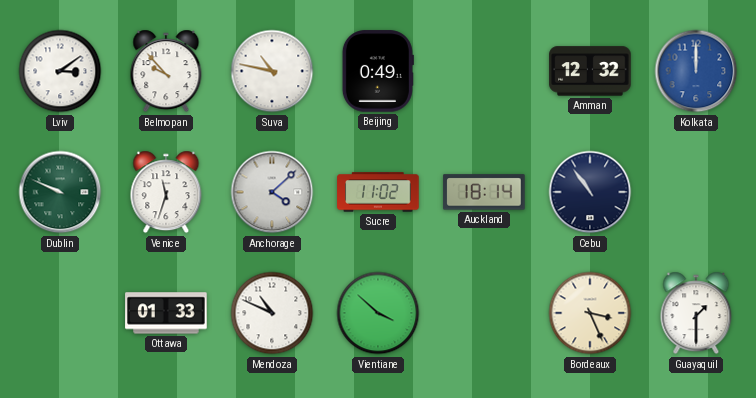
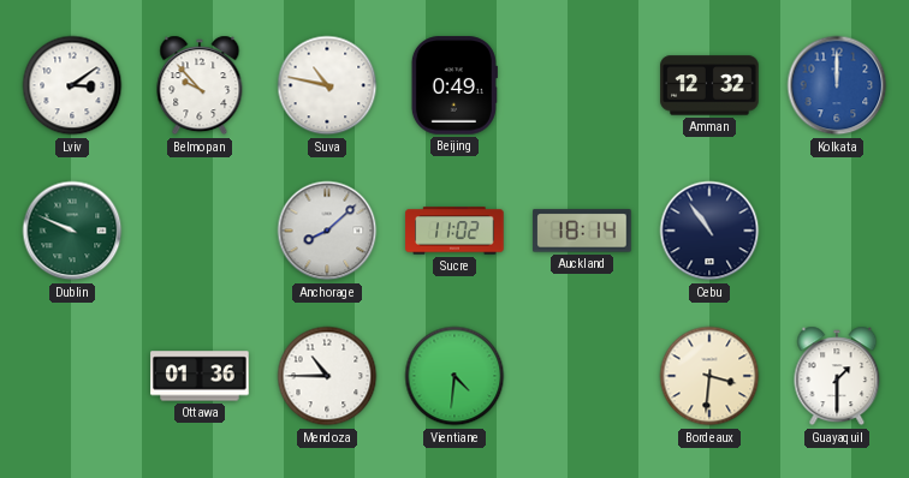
Venice: 11:33 -> none
Anchorage: 4:08 -> 8:08
Ottawa: 01:33 -> 01:36
Mendoza: 10:49 -> 10:45
Vientiane: 3:52 -> 4:31
Bordeaux: 3:26 -> 3:31
